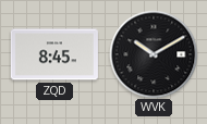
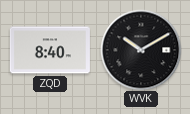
ZQD: 8:45 -> 8:40
